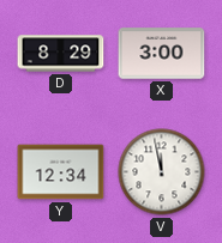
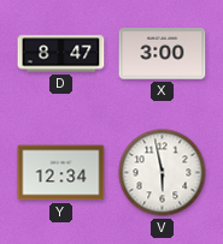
D: 8:29 -> 8:47
V: 11:58 -> 5:58
